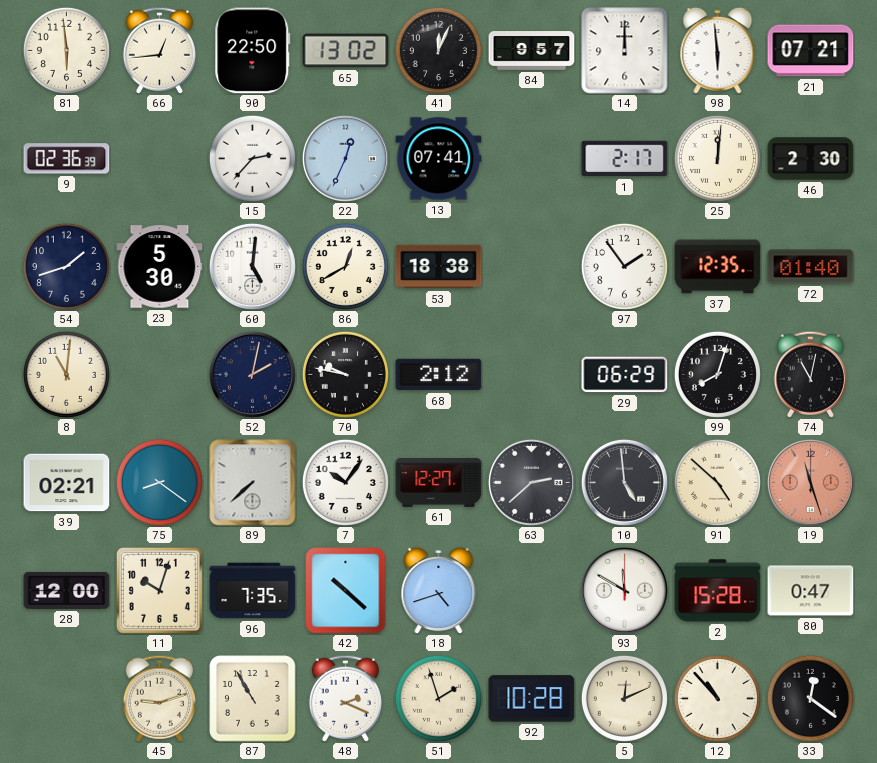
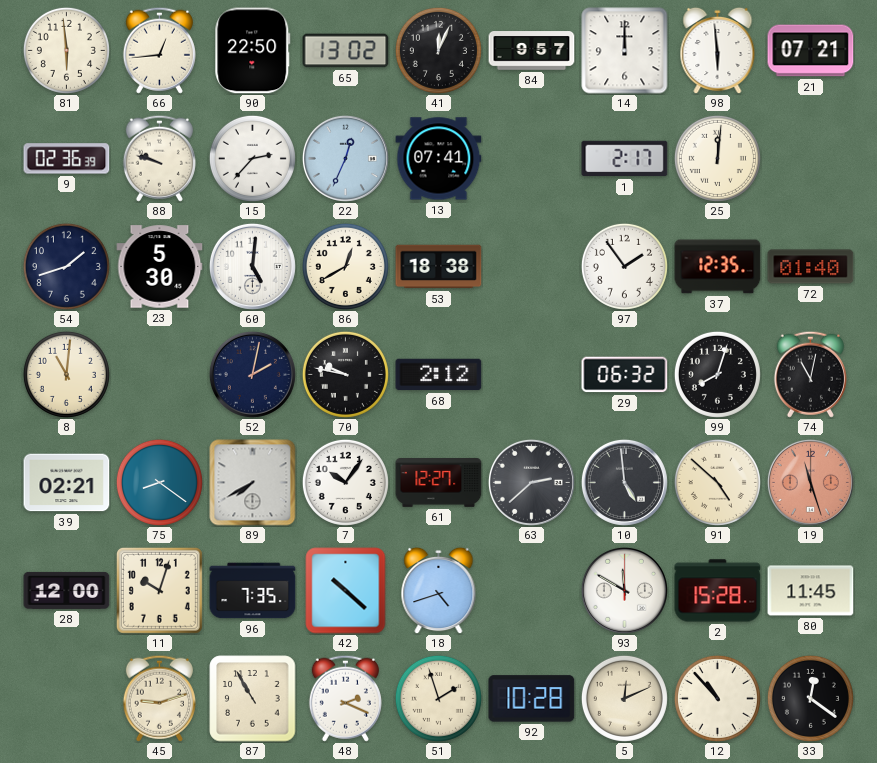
88: none -> 9:48
46: 2:30 -> none
29: 06:29 -> 06:32
89: 7:38 -> 7:40
80: 0:47 -> 11:45
